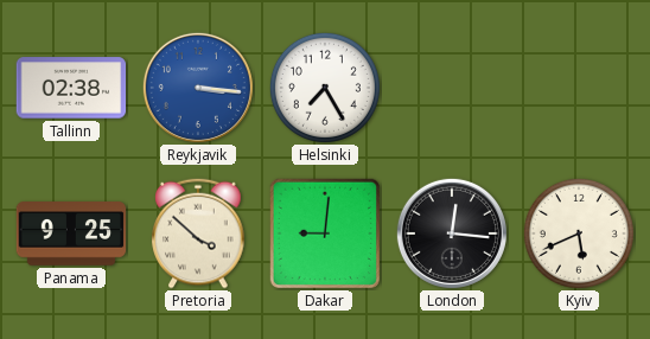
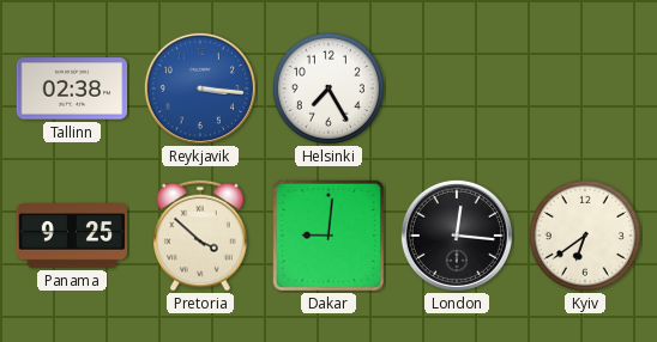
Kyiv: 5:41 -> 6:39
